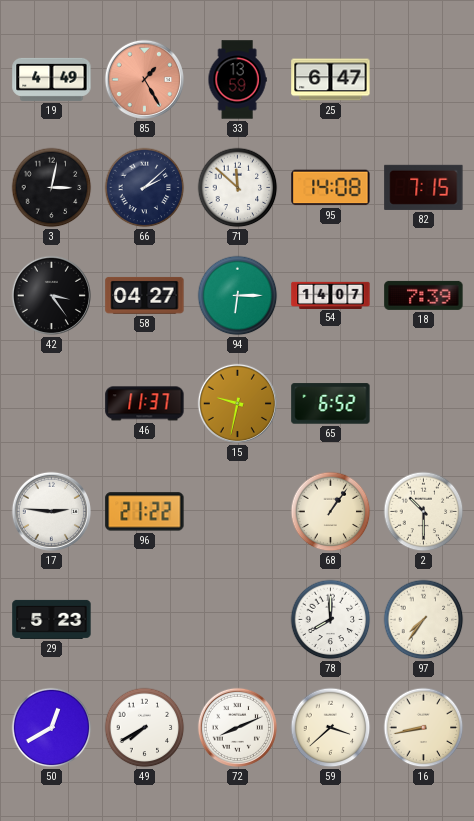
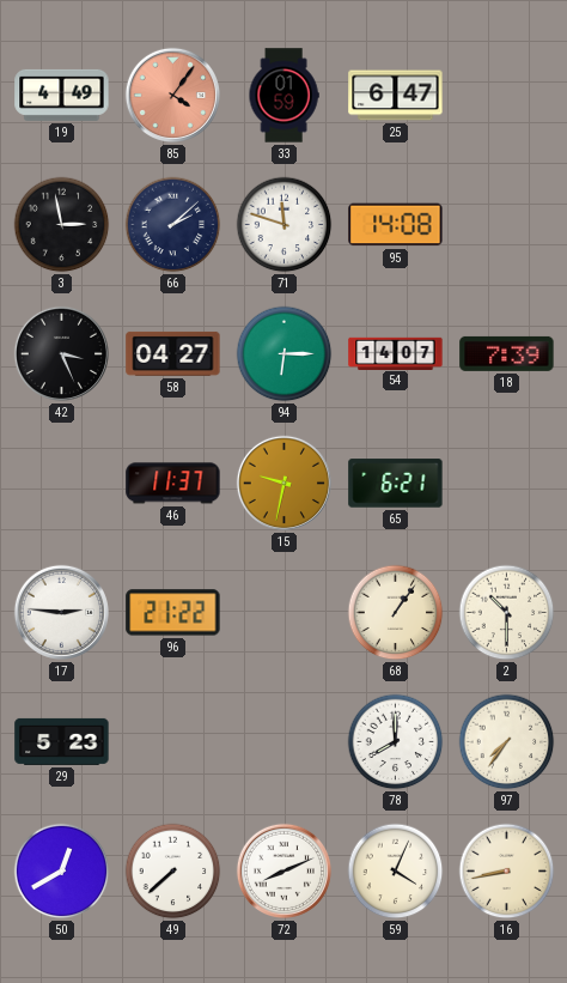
85: 1:25 -> 4:06
33: 13:59 -> 01:59
3: 3:02 -> 2:58
71: 11:52 -> 11:48
82: 7:15 -> none
42: 3:24 -> 3:26
65: 6:52 -> 6:21
49: 7:40 -> 7:38
59: 3:38 -> 4:04
